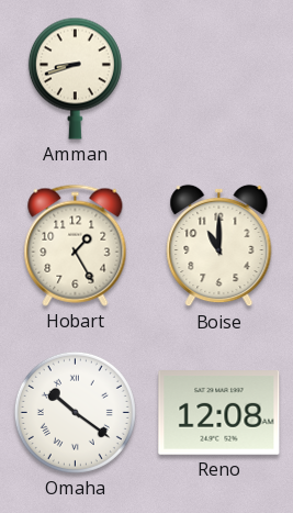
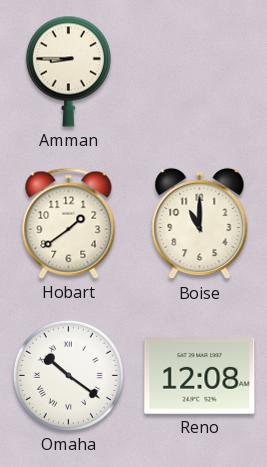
Amman: 8:42 -> 8:45
Hobart: 1:25 -> 1:39
